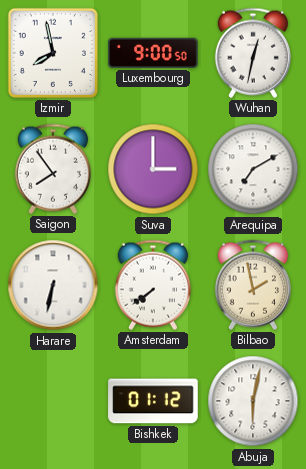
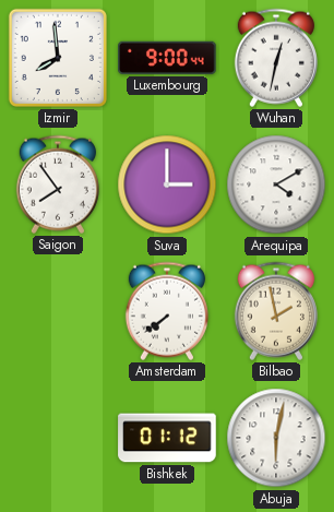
Izmir: 7:58 -> 7:59
Luxembourg: 9:00:50 -> 9:00:44
Arequipa: 7:10 -> 4:10
Harare: 6:32 -> none
